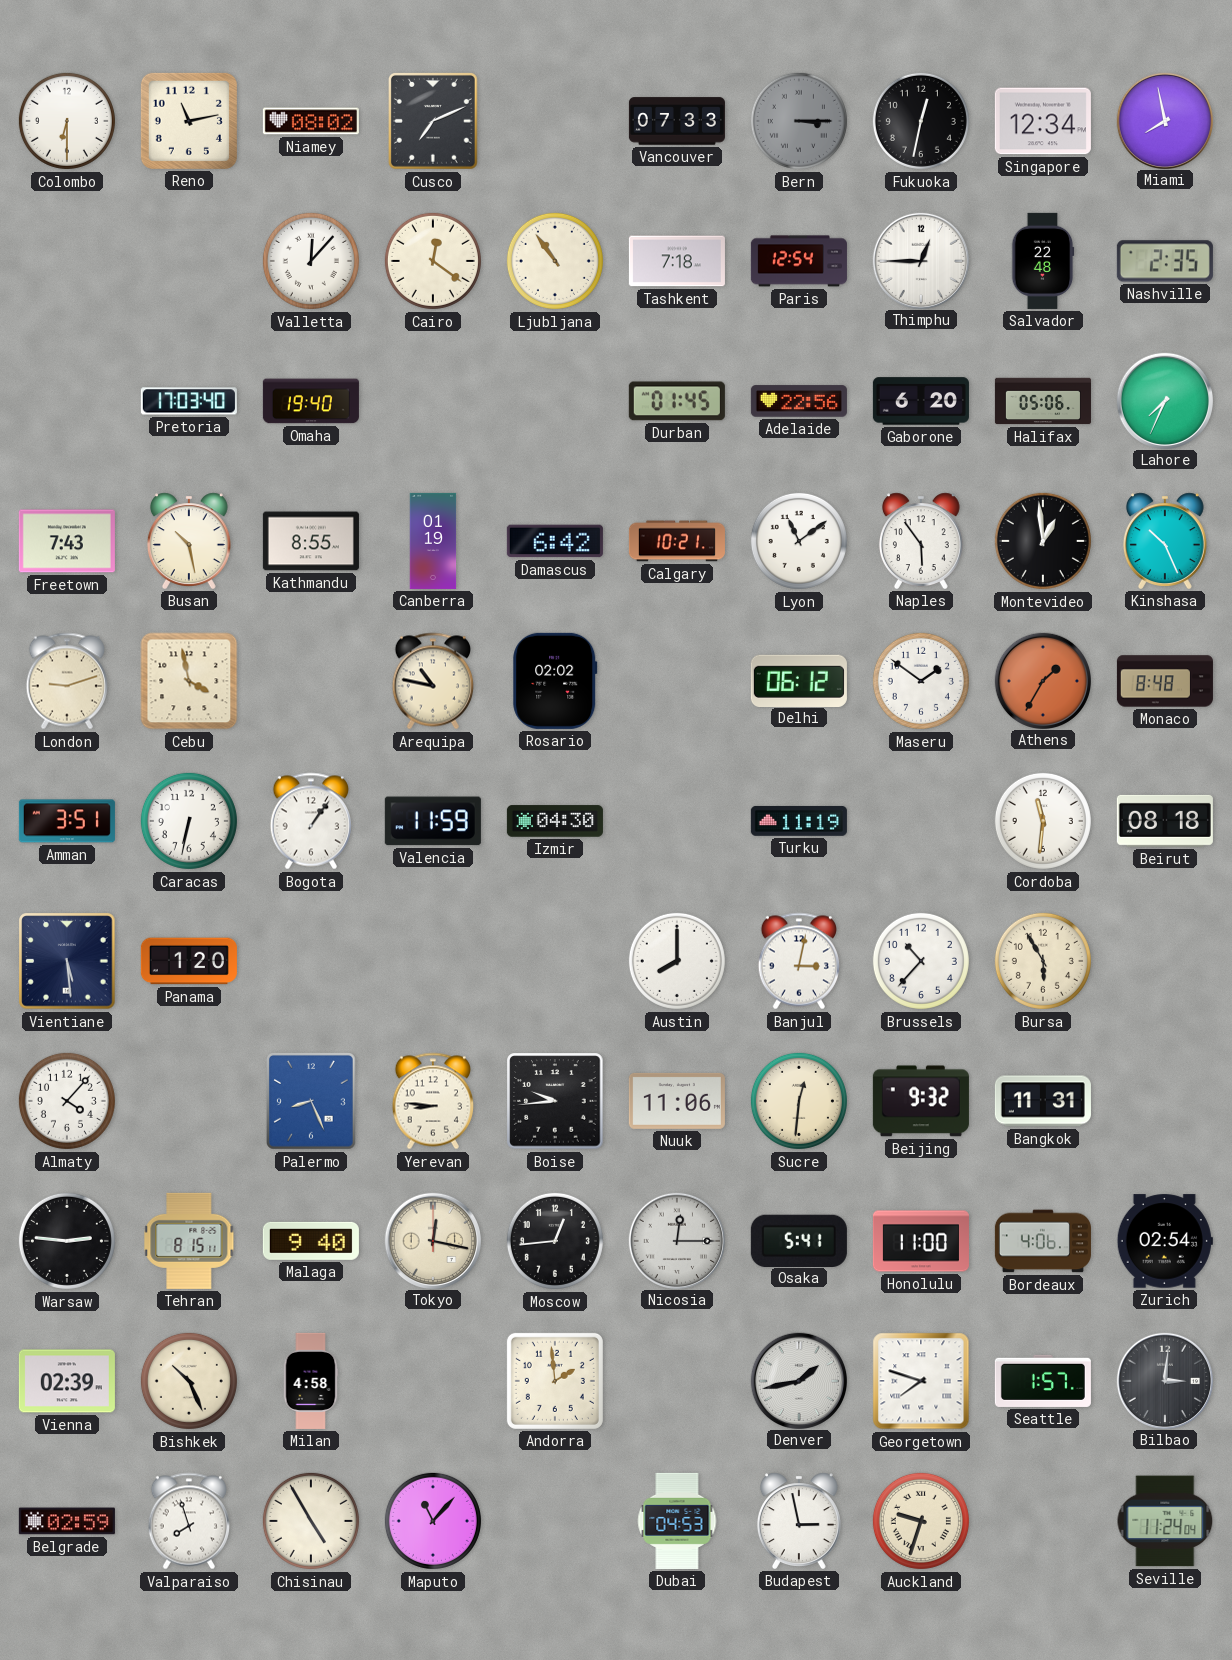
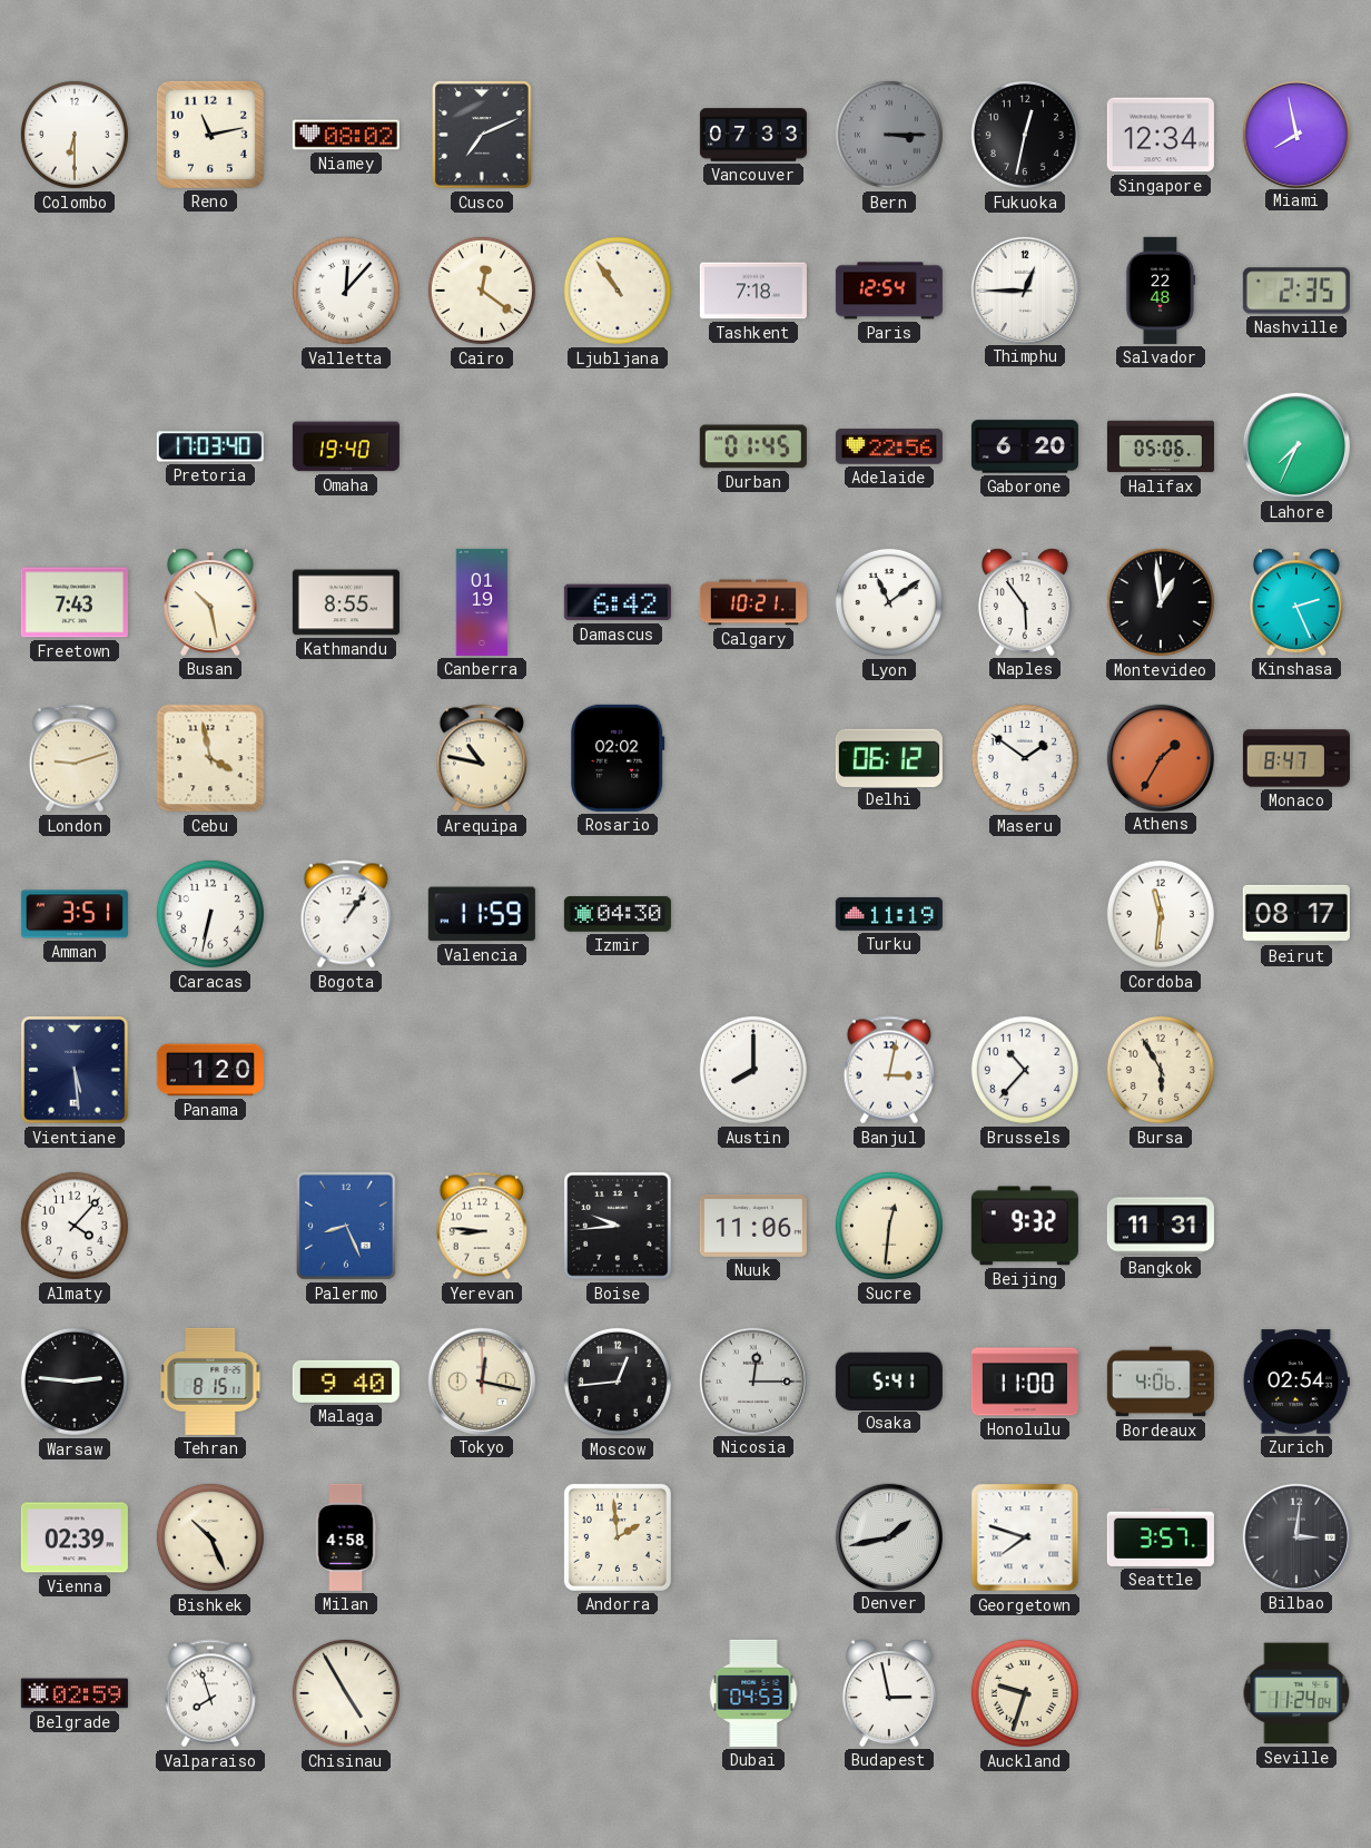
Kinshasa: 10:26 -> 2:26
Monaco: 8:48 -> 8:47
Beirut: 08:18 -> 08:17
Seattle: 1:57 -> 3:57
Maputo: 11:07 -> none
